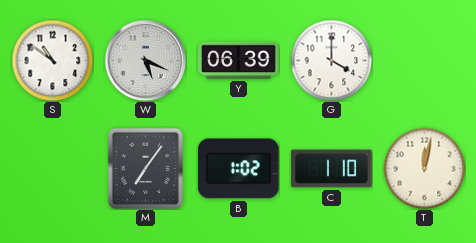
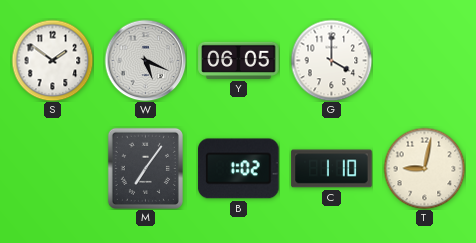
S: 10:51 -> 1:51
Y: 06:39 -> 06:05
T: 12:02 -> 9:02
